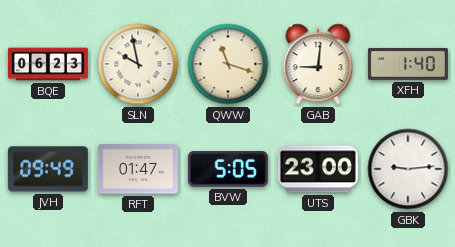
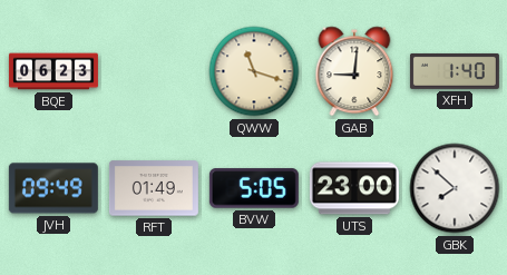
SLN: 9:58 -> none
RFT: 01:47 -> 01:49
GBK: 9:14 -> 7:52
